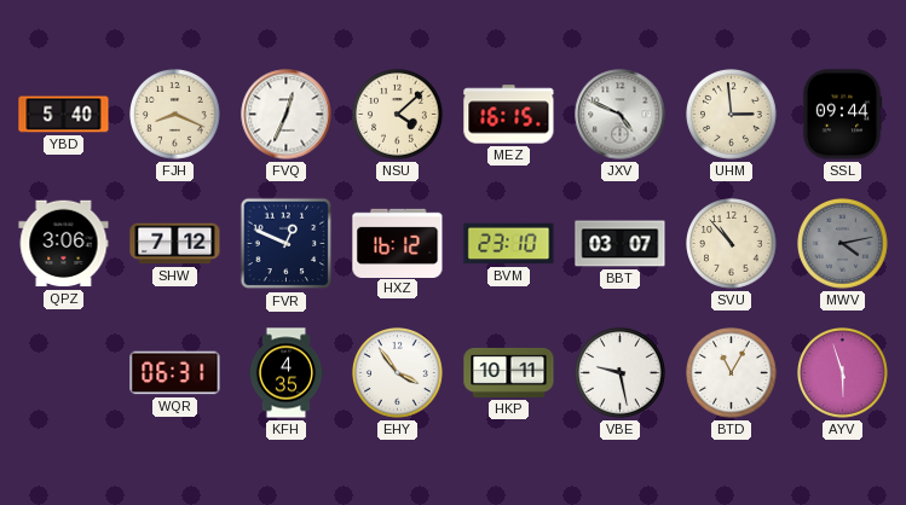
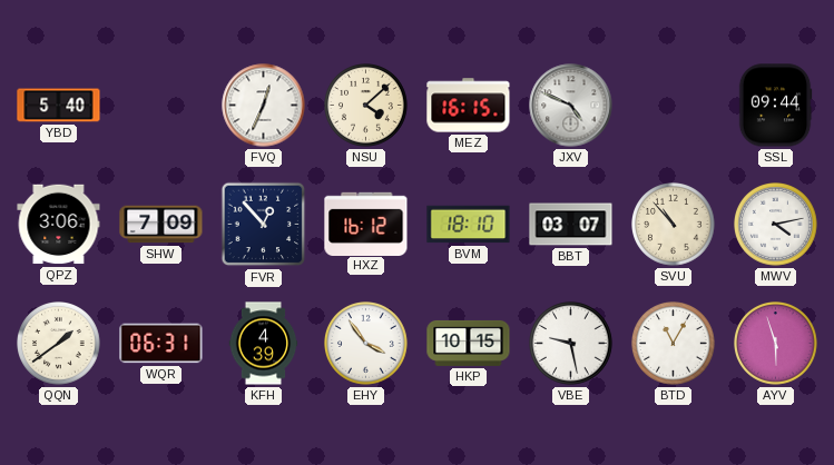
FJH: 8:19 -> none
UHM: 2:59 -> none
SHW: 7:12 -> 7:09
FVR: 12:49 -> 12:53
BVM: 23:10 -> 18:10
MWV dial: grey -> white
QQN: none -> 1:39
KFH: 4:35 -> 4:39
HKP: 10:11 -> 10:15
